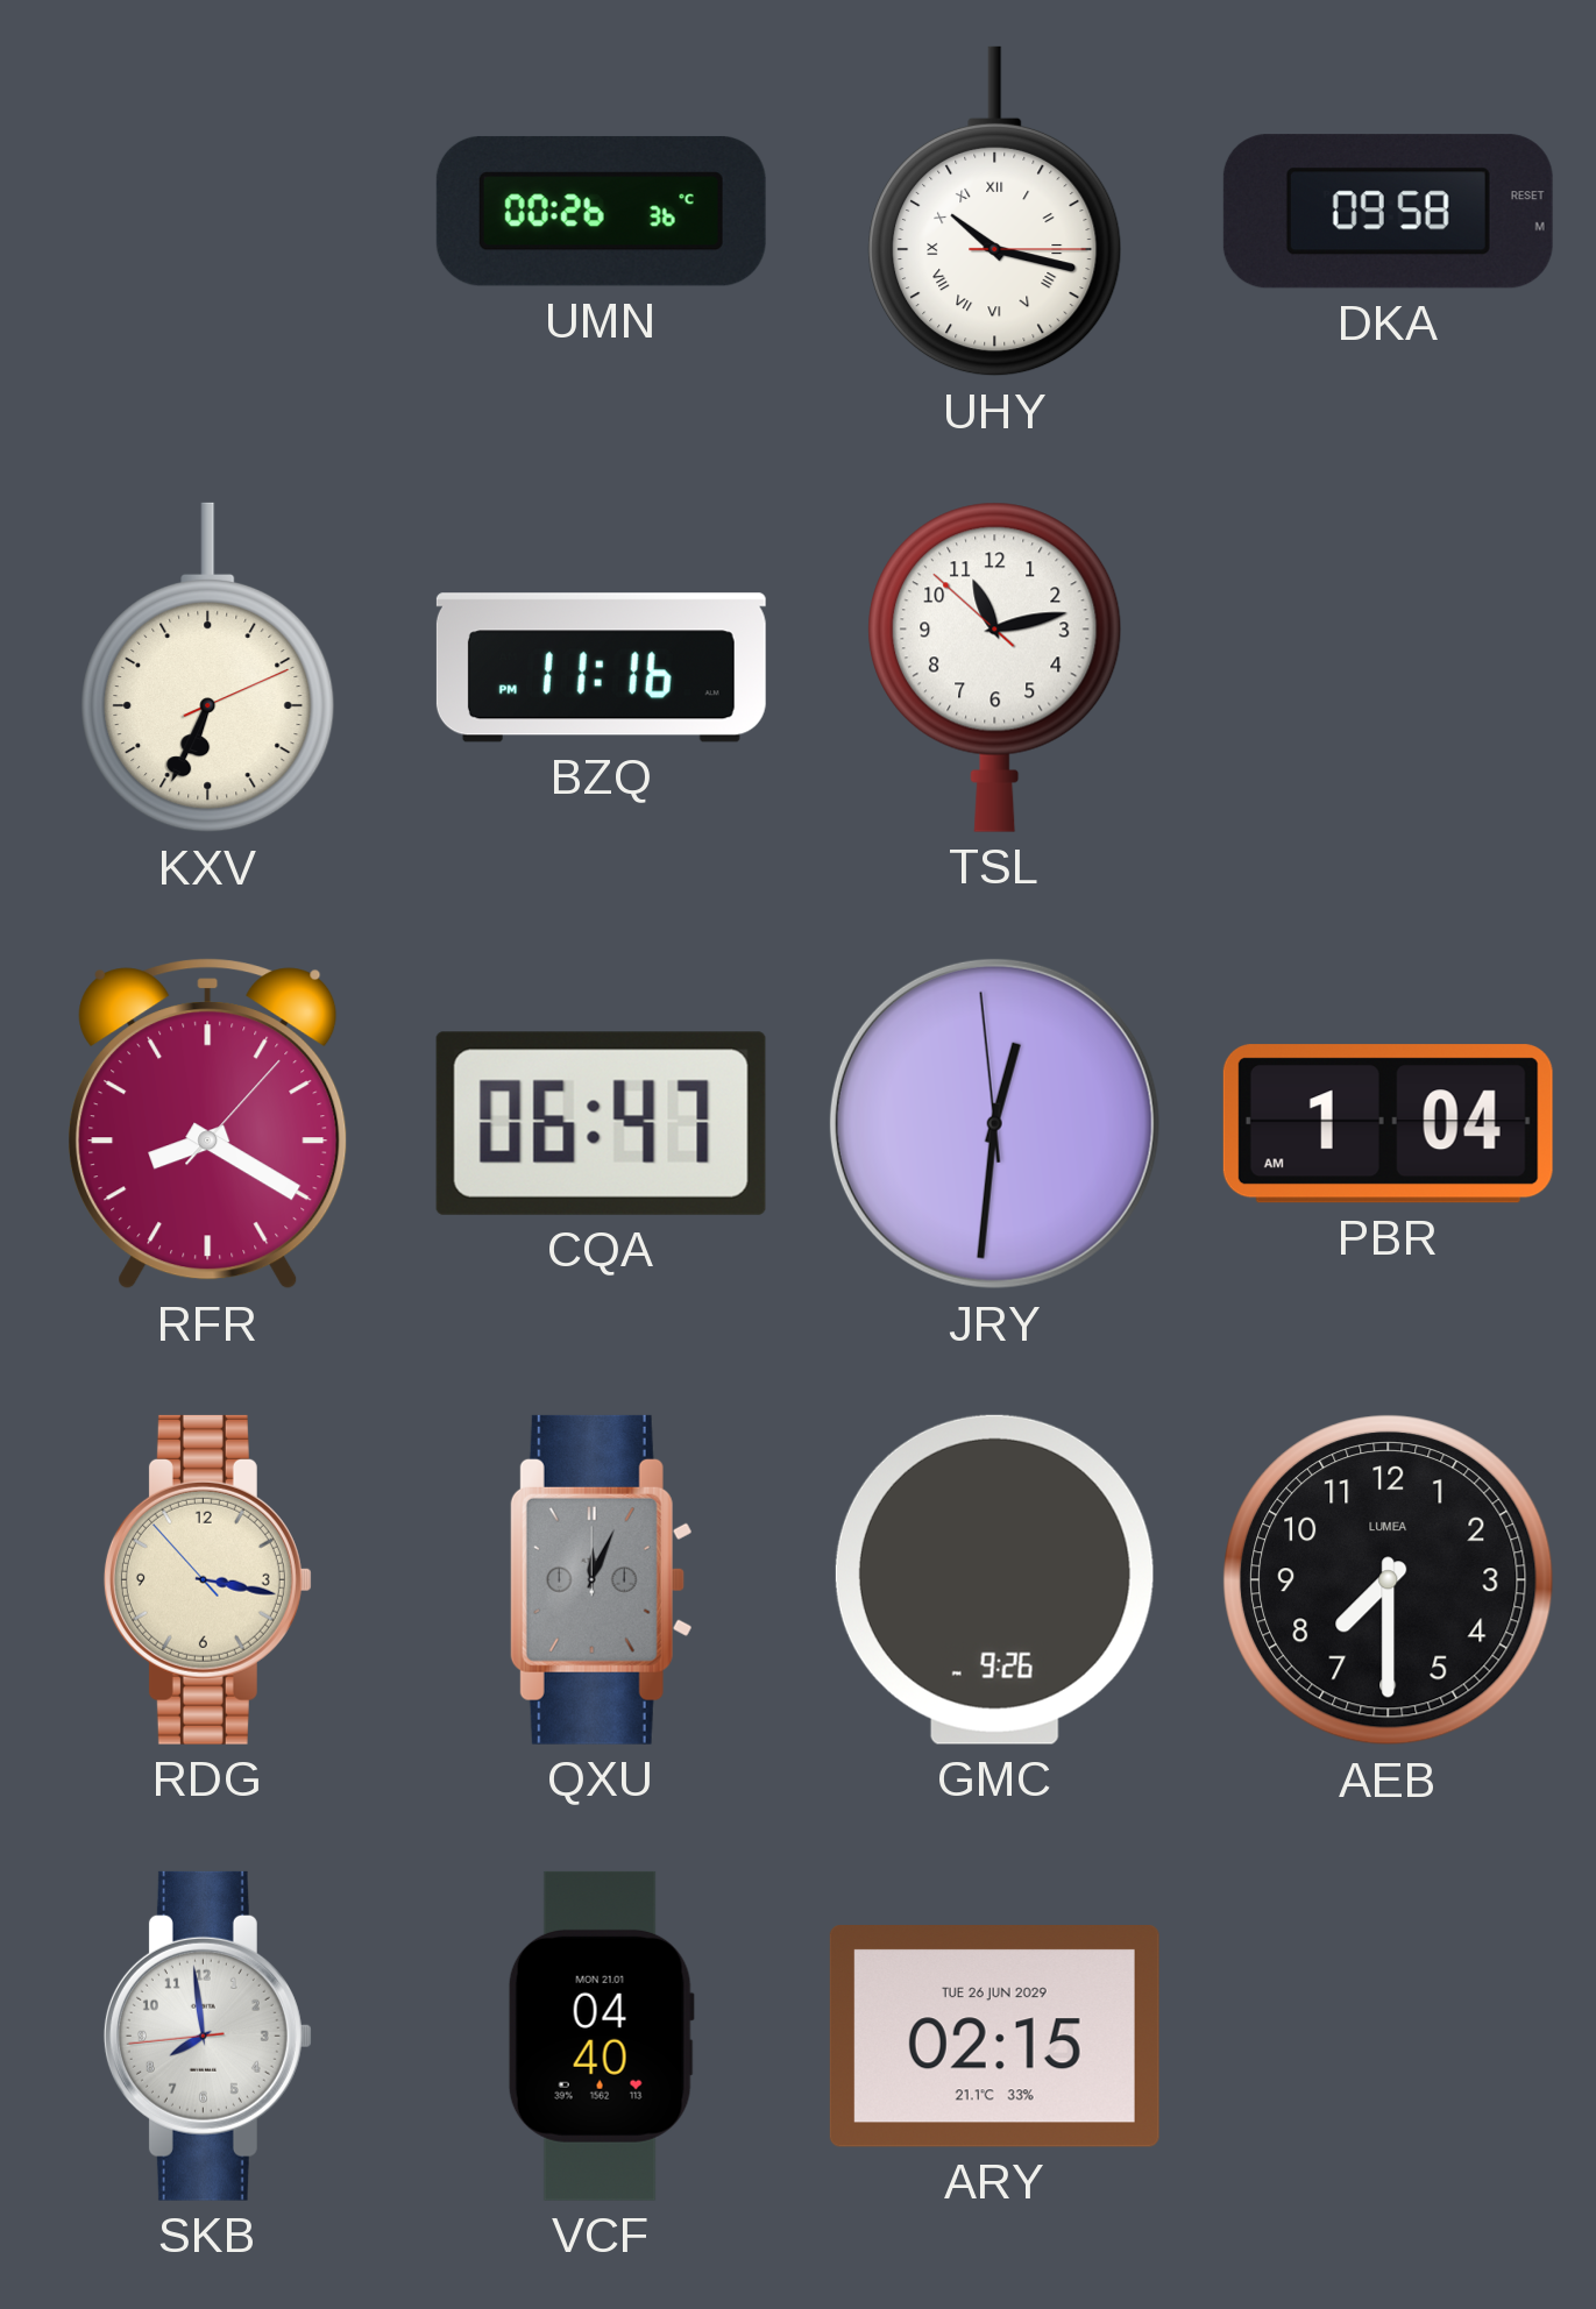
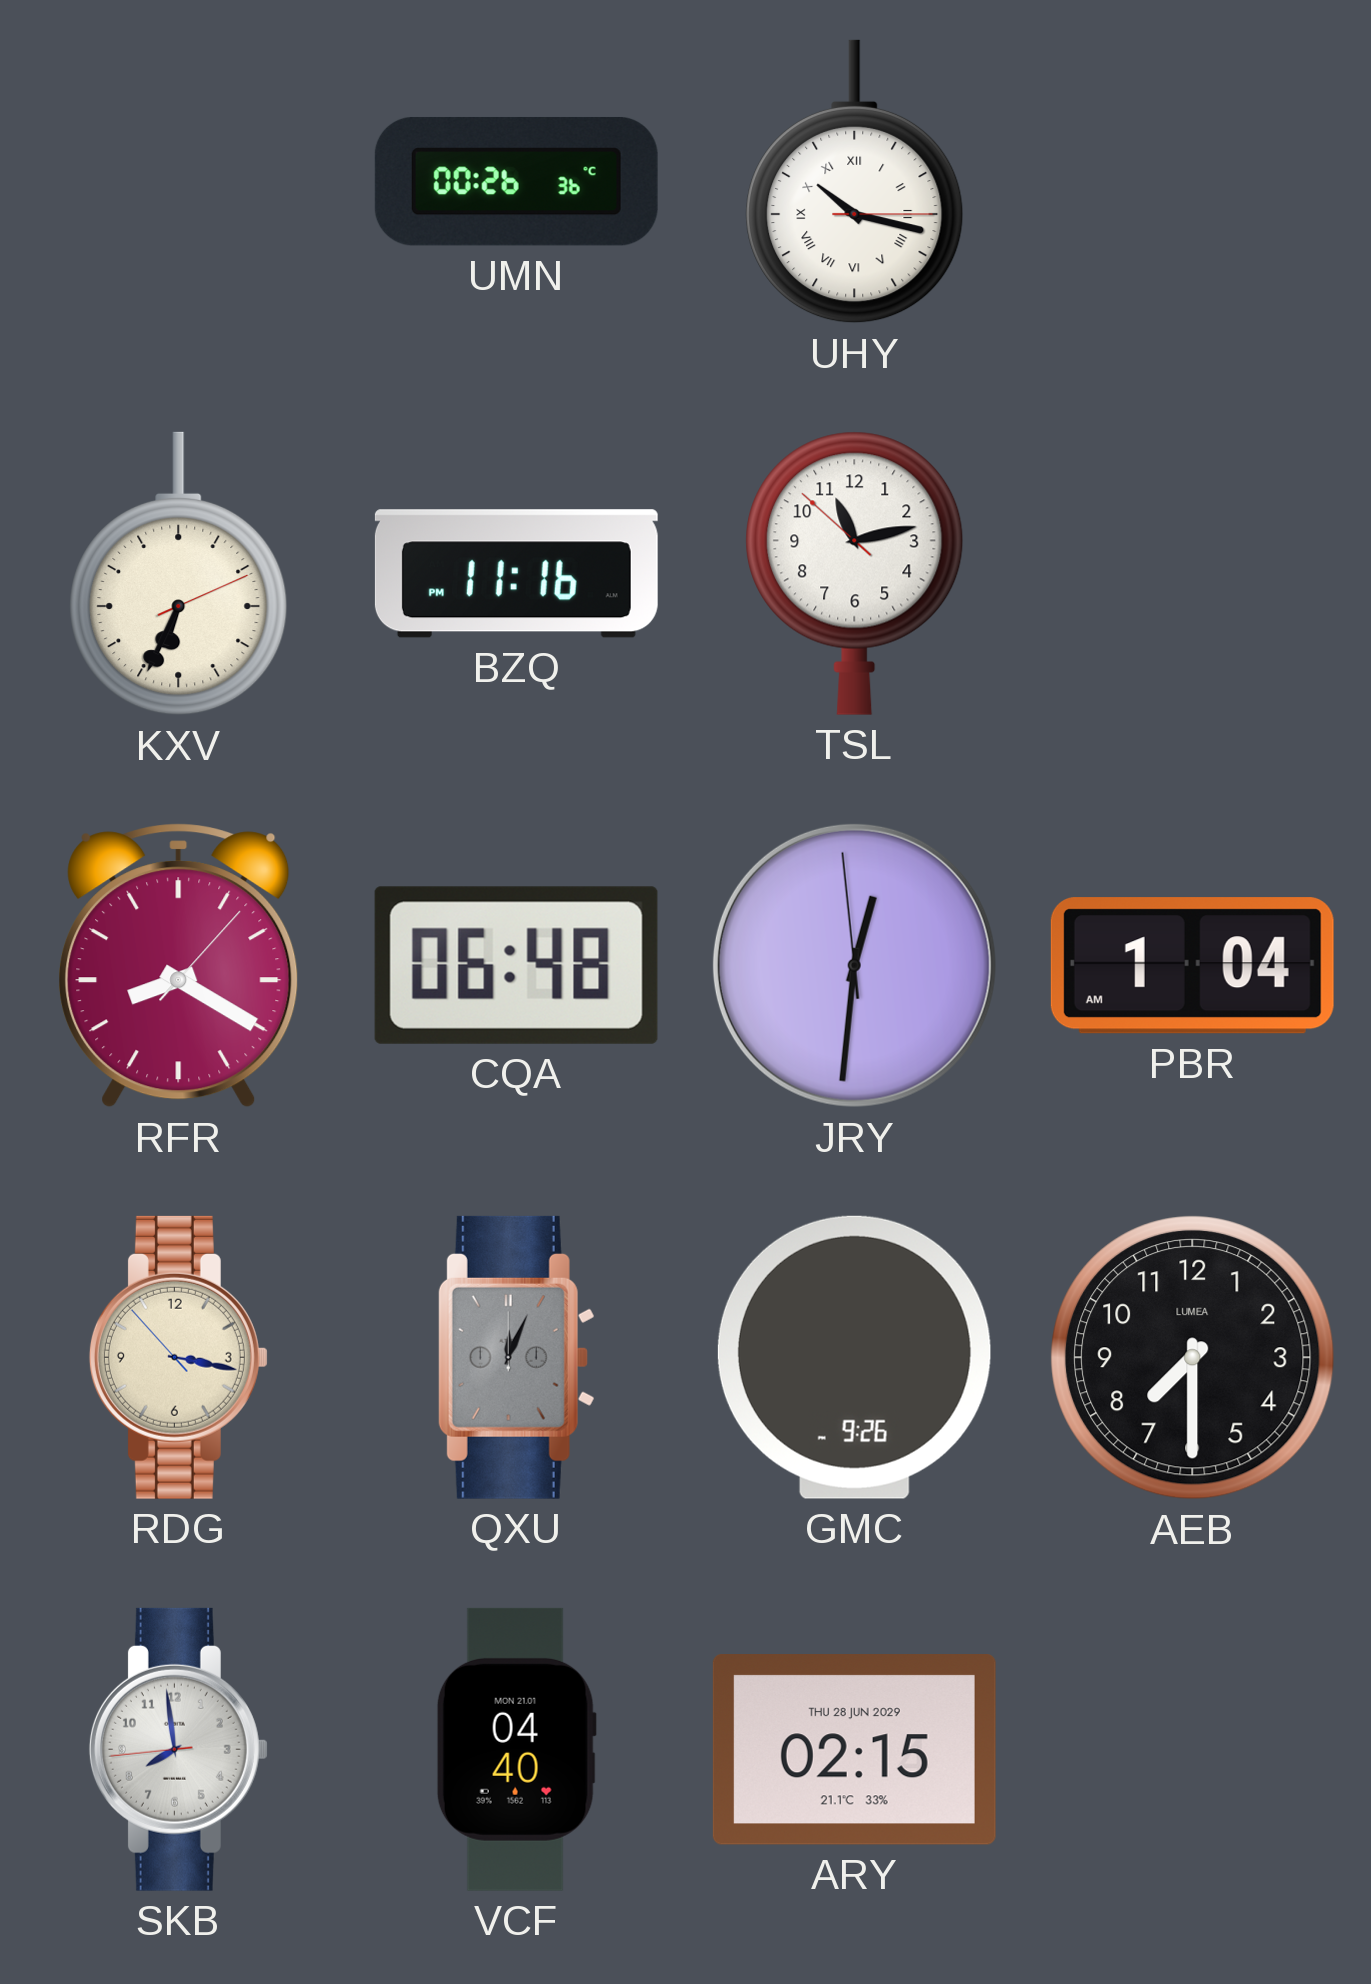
DKA: 09:58 -> none
CQA: 06:47 -> 06:48
ARY date: TUE 26 JUN 2029 -> THU 28 JUN 2029
